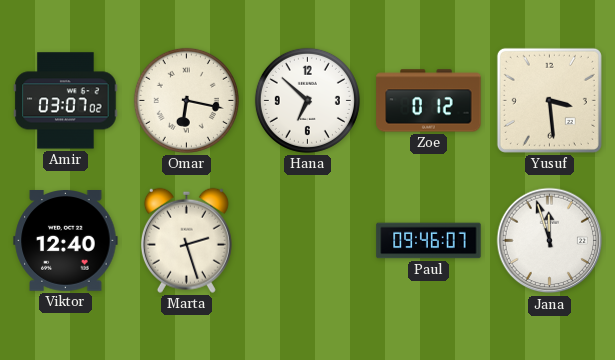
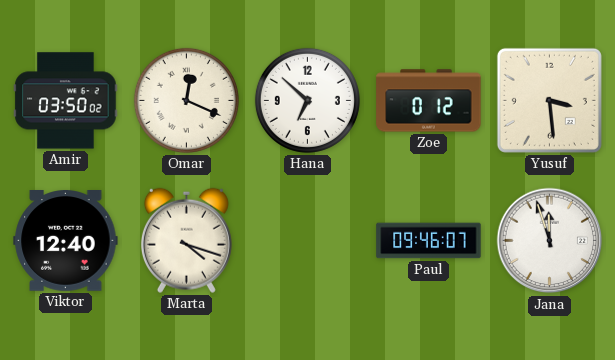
Amir: 03:07 -> 03:50
Omar: 6:17 -> 12:19
Marta: 2:27 -> 4:18
